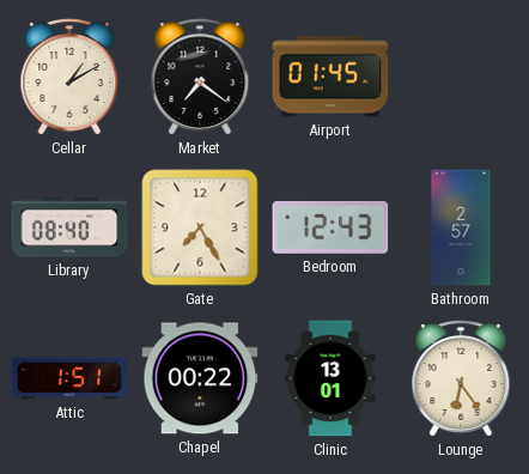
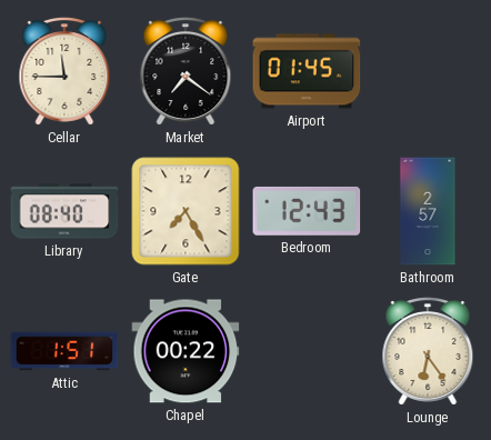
Cellar: 1:10 -> 11:45
Clinic: 13:01 -> none
